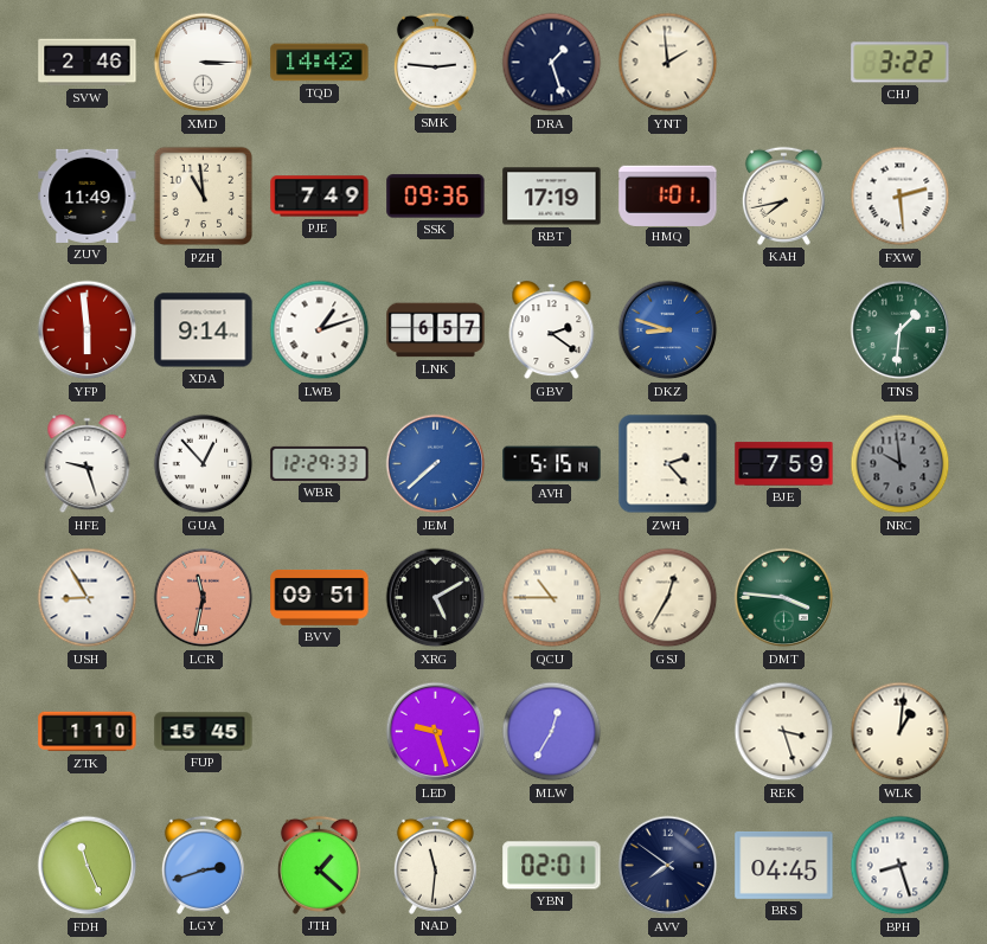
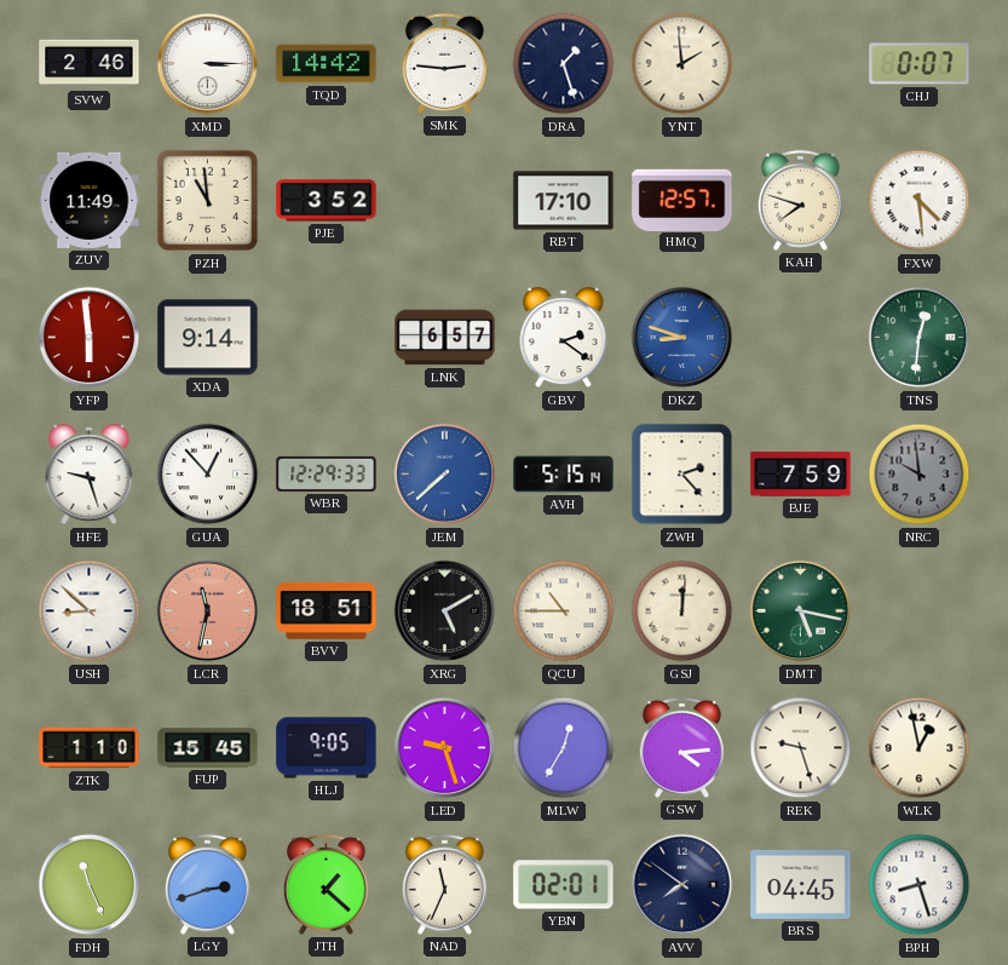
CHJ: 3:22 -> 0:07
PJE: 7:49 -> 3:52
SSK: 09:36 -> none
RBT: 17:19 -> 17:10
HMQ: 1:01 -> 12:57
KAH: 7:43 -> 7:48
FXW: 2:29 -> 4:29
LWB: 1:12 -> none
TNS: 1:31 -> 12:31
USH: 8:55 -> 8:52
BVV: 09:51 -> 18:51
GSJ: 12:35 -> 12:01
DMT: 3:46 -> 5:17
HLJ: none -> 9:05
GSW: none -> 4:14
REK: 3:27 -> 9:27
WLK: 1:01 -> 12:58
NAD: 11:31 -> 11:34
